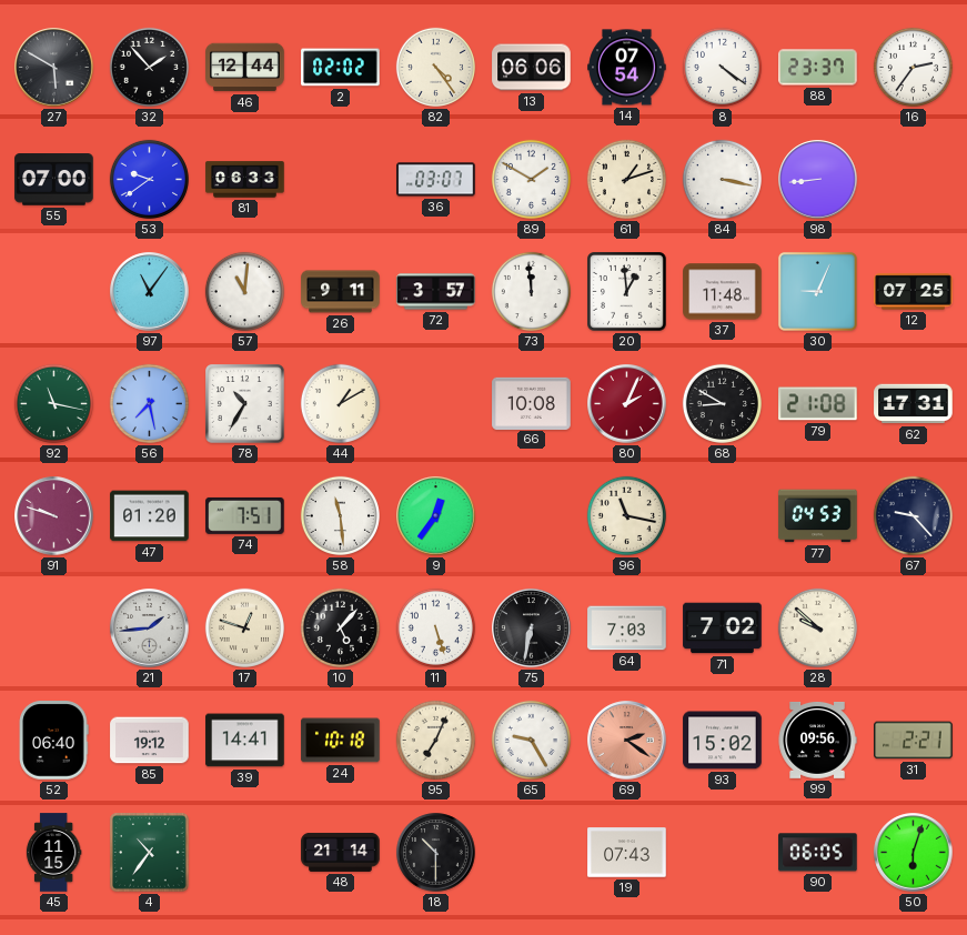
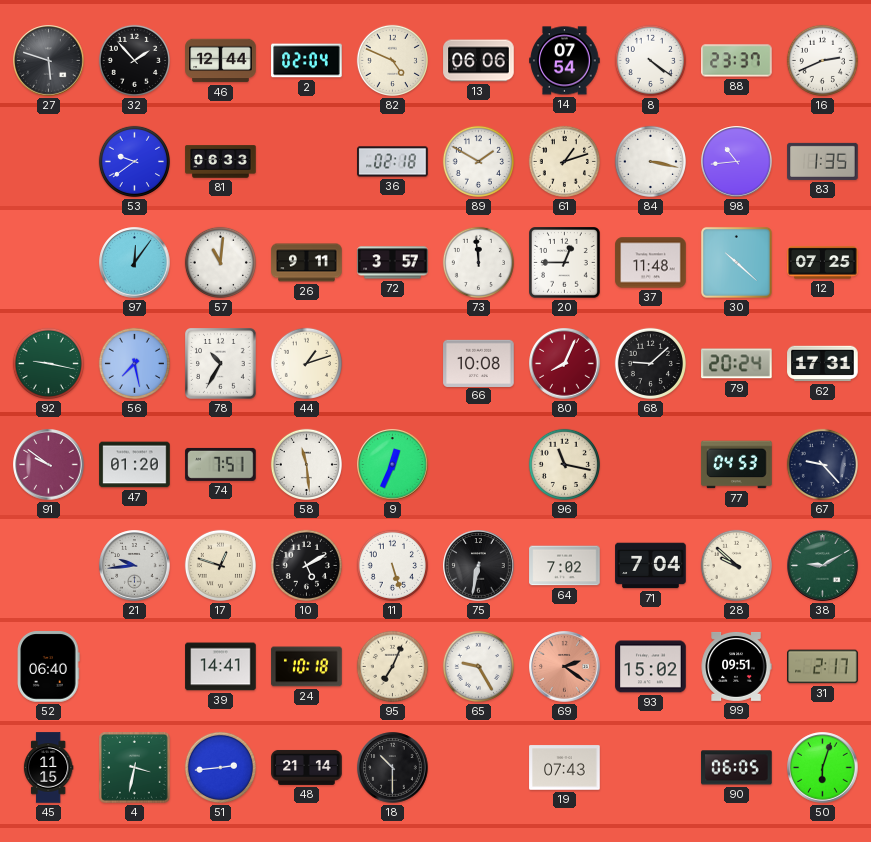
27: 5:50 -> 5:48
2: 02:02 -> 02:04
82: 4:24 -> 4:49
16: 2:36 -> 2:41
55: 07:00 -> none
36: 03:07 -> 02:18
98: 8:44 -> 10:44
83: none -> 1:35
97: 11:06 -> 12:06
20: 12:59 -> 12:45
30: 9:04 -> 10:22
92: 11:17 -> 9:17
44: 1:10 -> 1:12
80: 2:04 -> 8:04
68: 8:50 -> 9:08
79: 21:08 -> 20:24
91: 9:48 -> 9:51
9: 12:36 -> 12:34
21: 1:44 -> 9:44
10: 5:07 -> 5:10
64: 7:03 -> 7:02
71: 7:02 -> 7:04
38: none -> 9:10
85: 19:12 -> none
99: 09:56 -> 09:51
31: 2:21 -> 2:17
4: 10:36 -> 3:32
51: none -> 2:44
